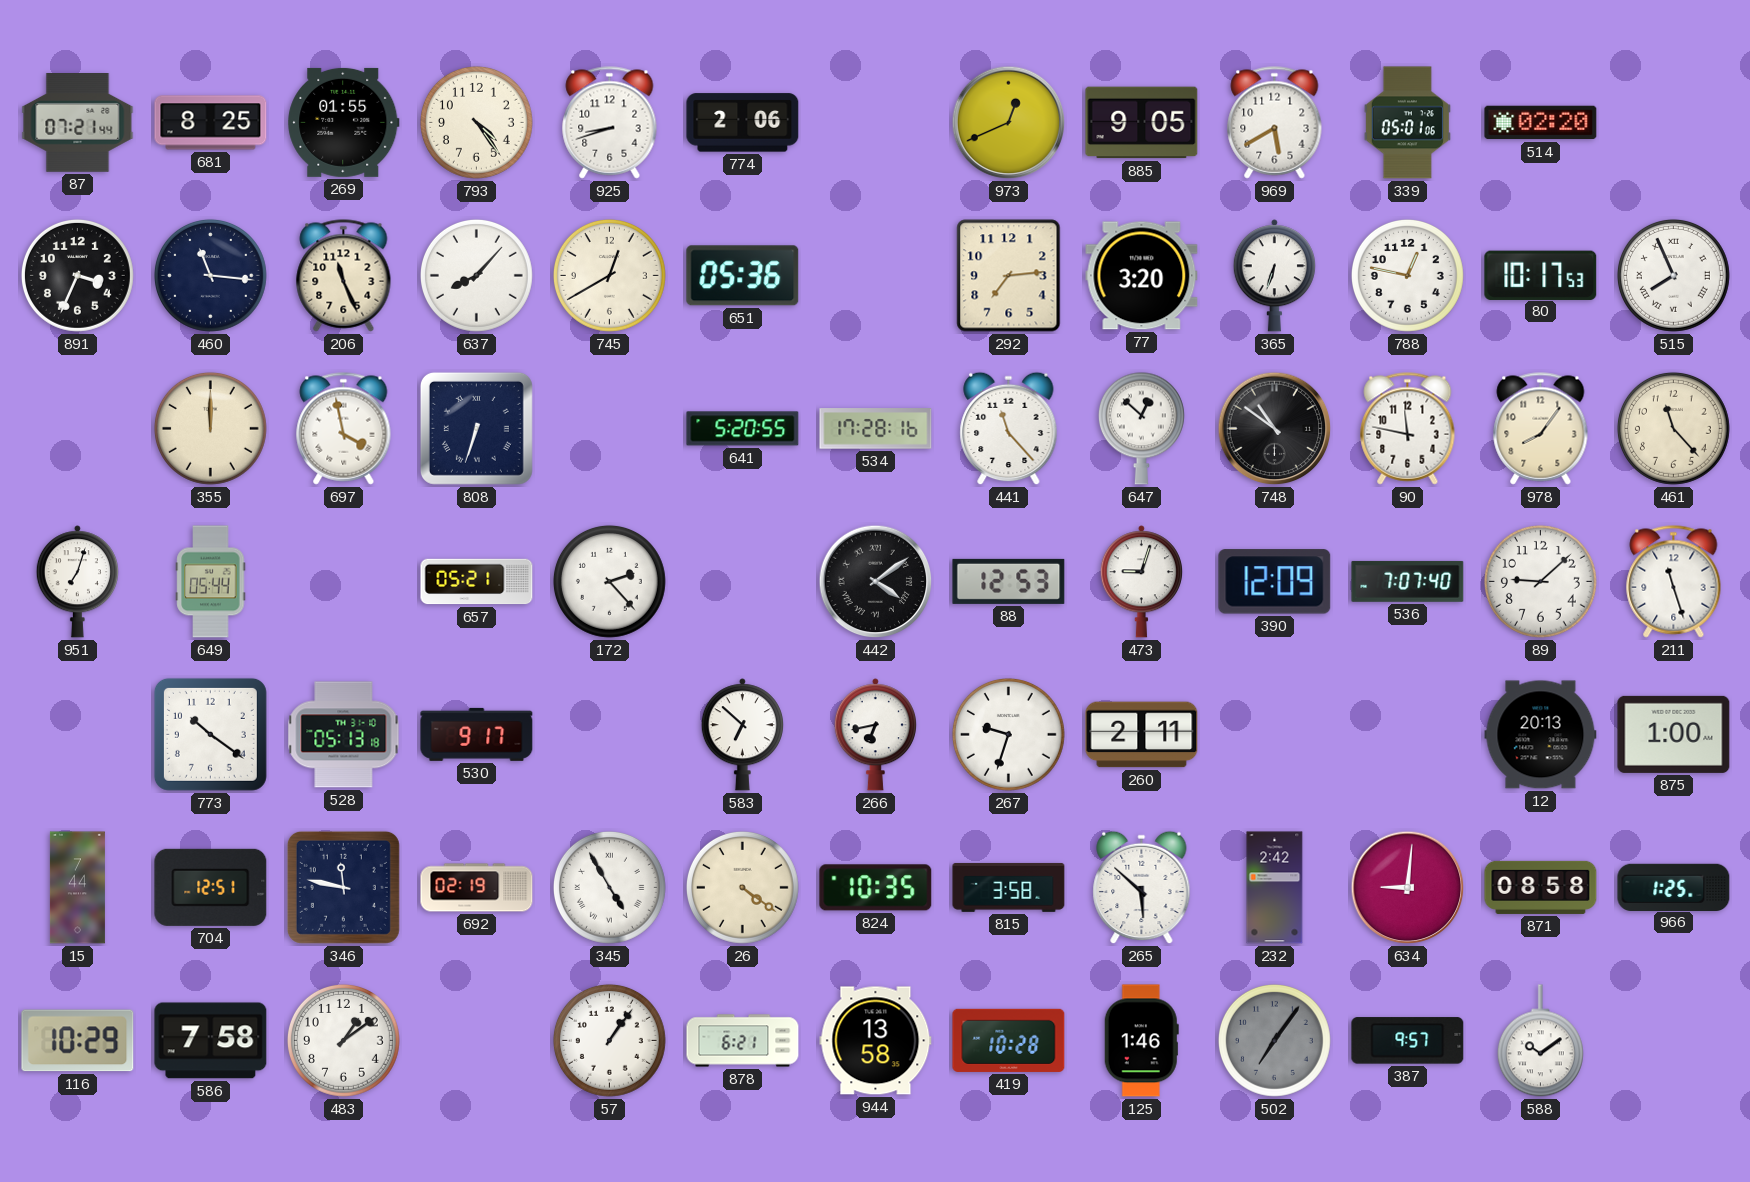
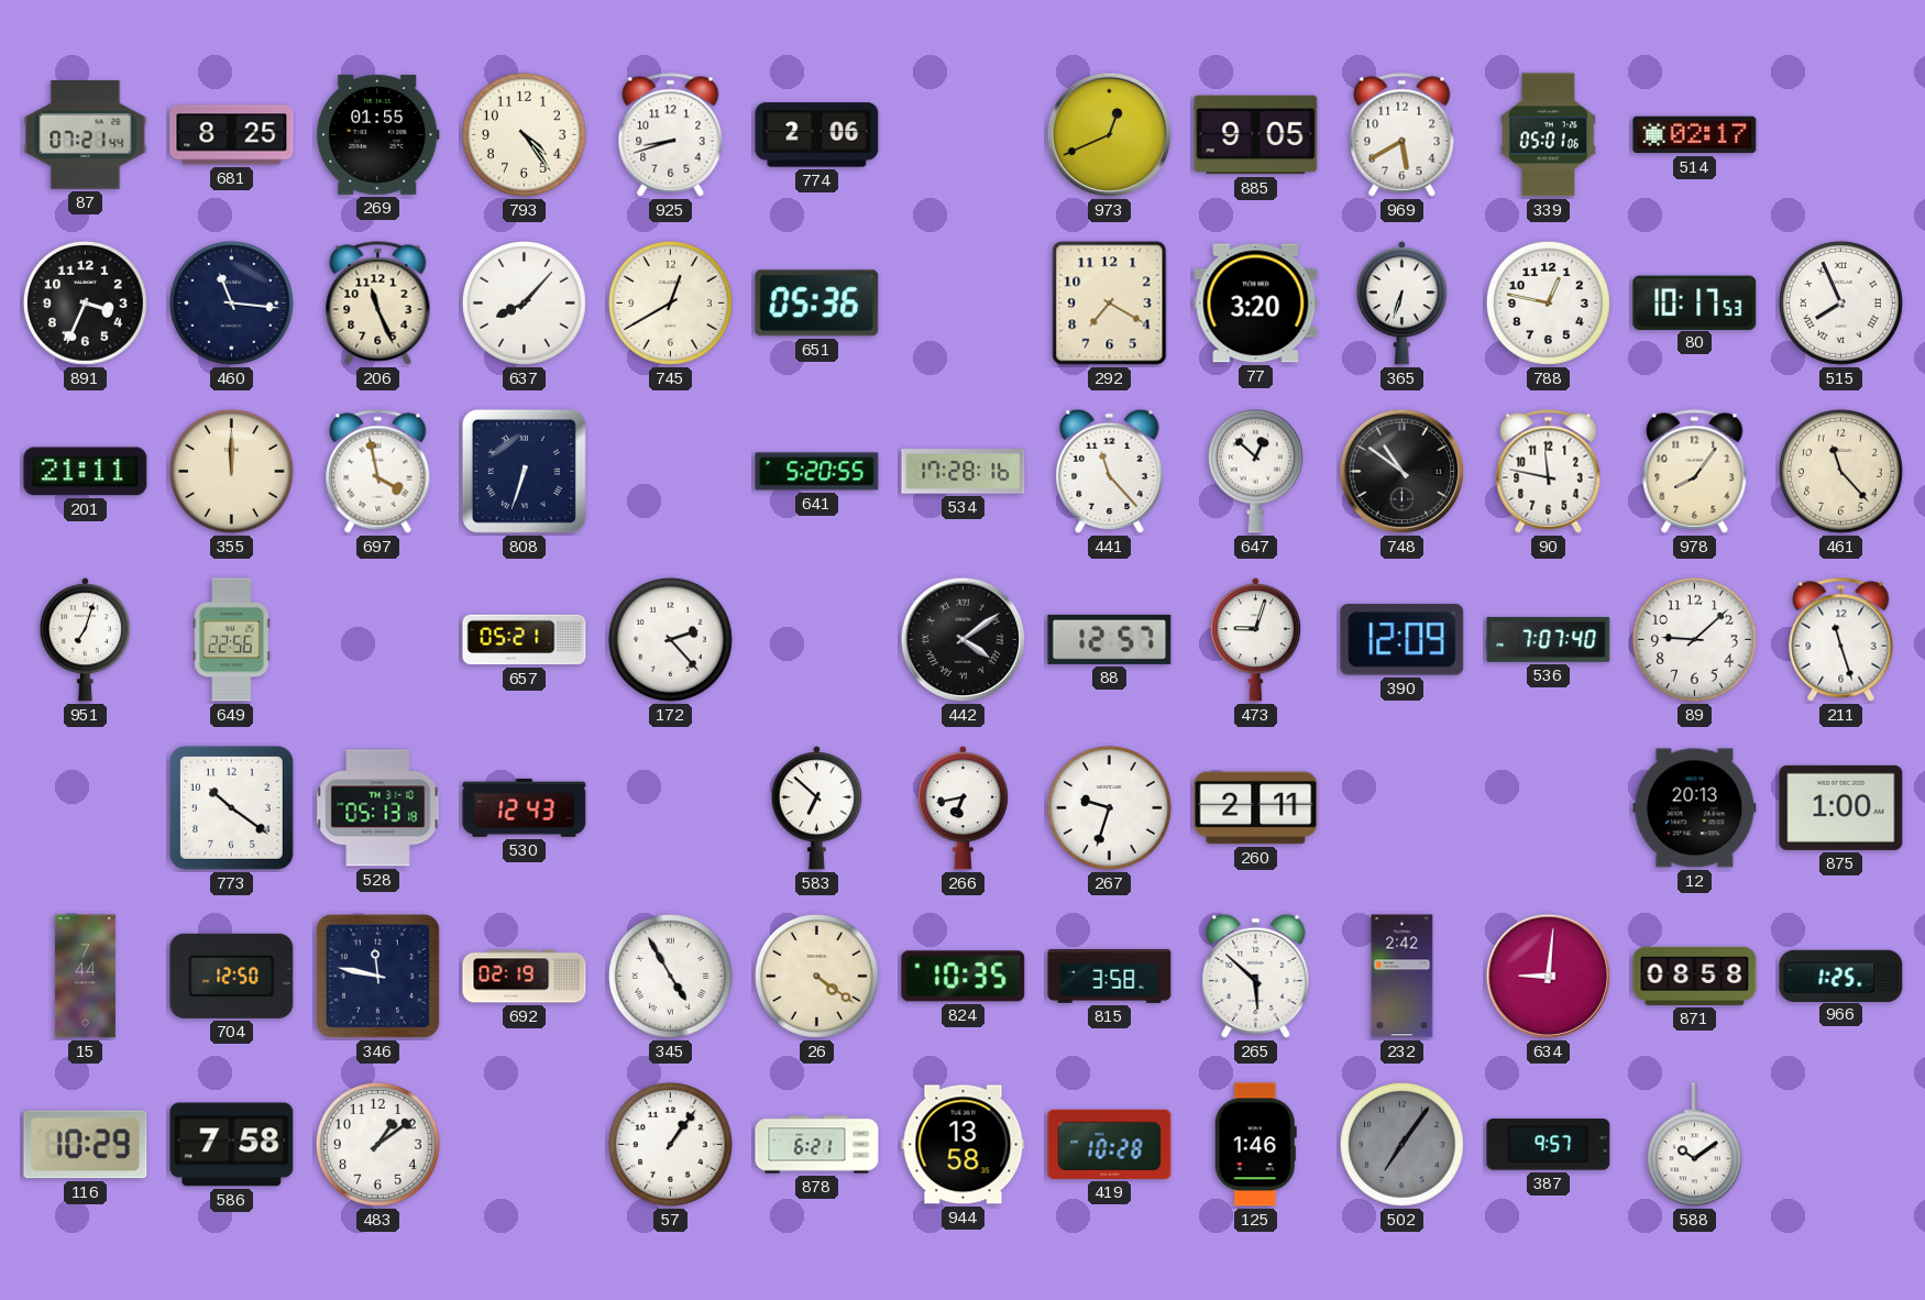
514: 02:20 -> 02:17
292: 7:14 -> 7:20
201: none -> 21:11
649: 05:44 -> 22:56
88: 12:53 -> 12:57
530: 9:17 -> 12:43
704: 12:51 -> 12:50
